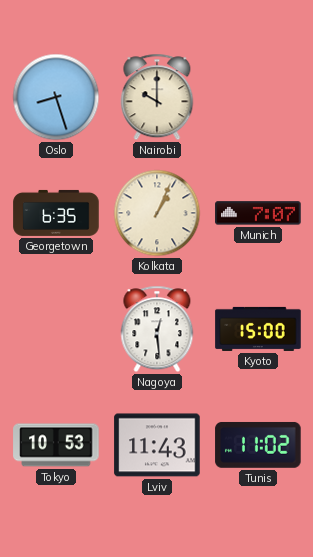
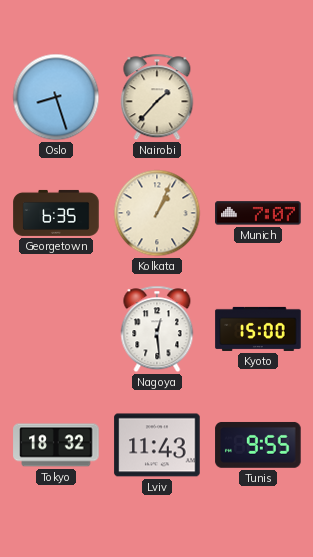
Nairobi: 10:00 -> 1:37
Tokyo: 10:53 -> 18:32
Tunis: 11:02 -> 9:55
